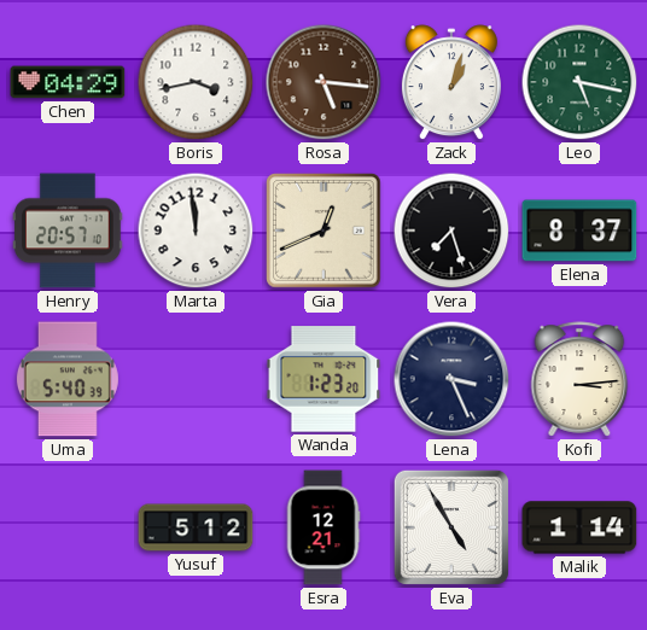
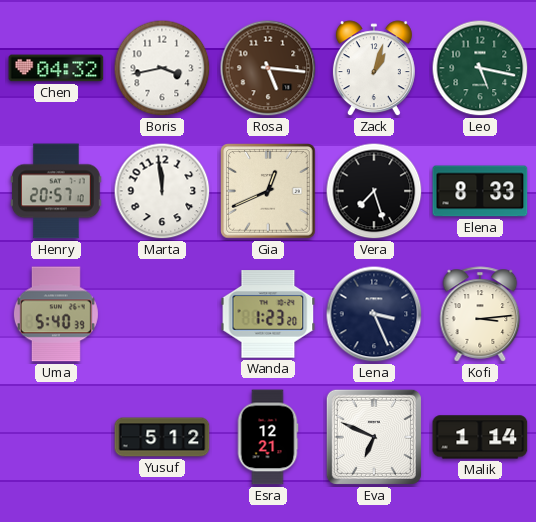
Chen: 04:29 -> 04:32
Elena: 8:37 -> 8:33
Eva: 4:55 -> 6:49
